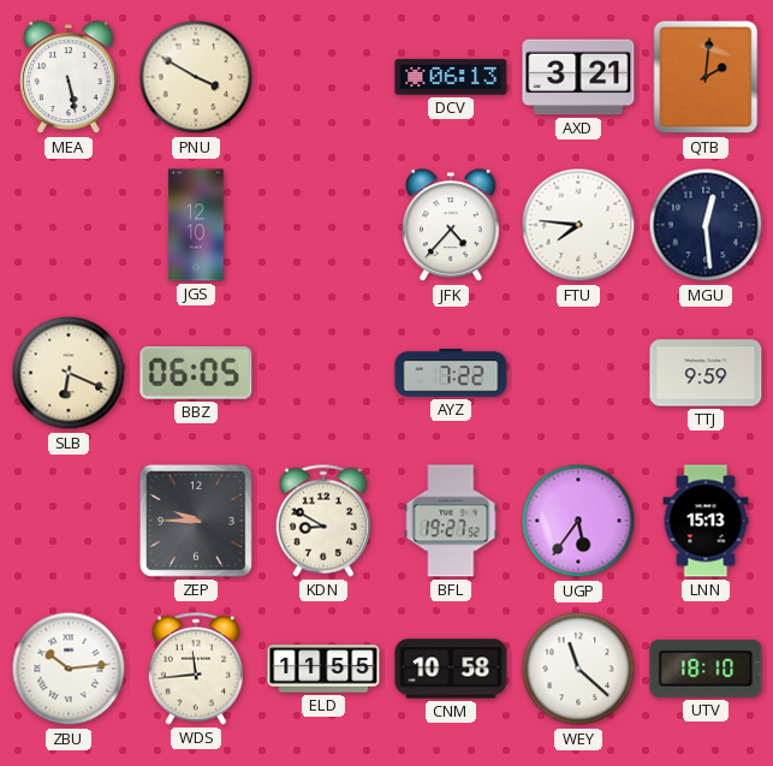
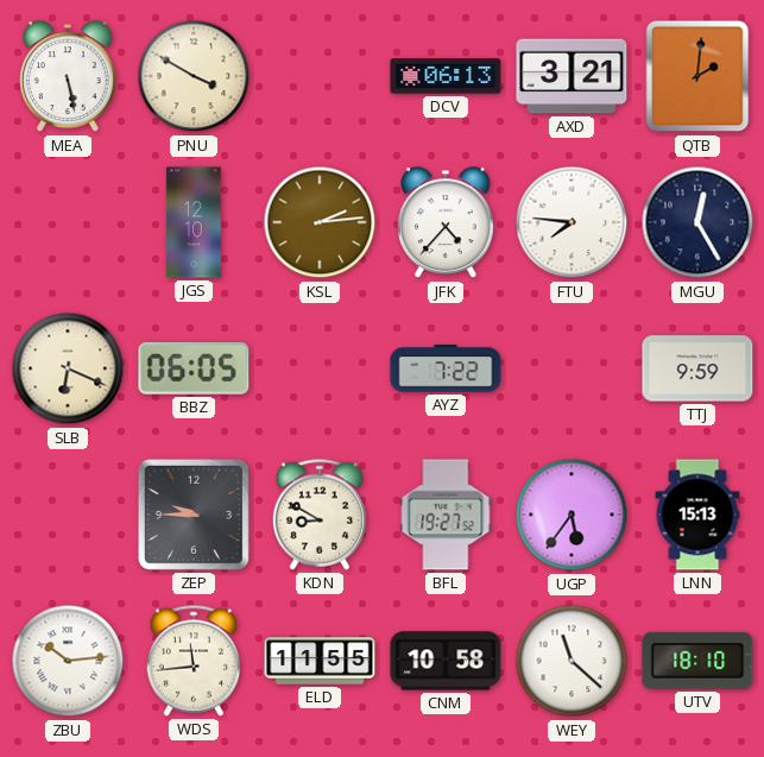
KSL: none -> 2:14
MGU: 12:29 -> 12:25
